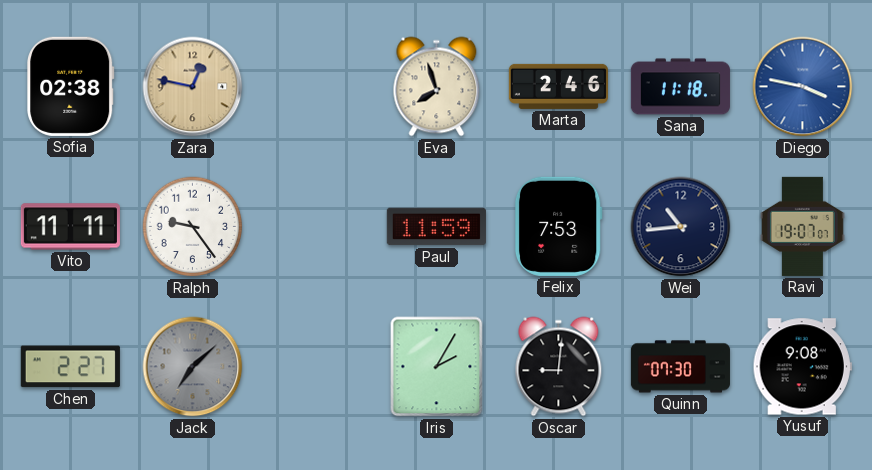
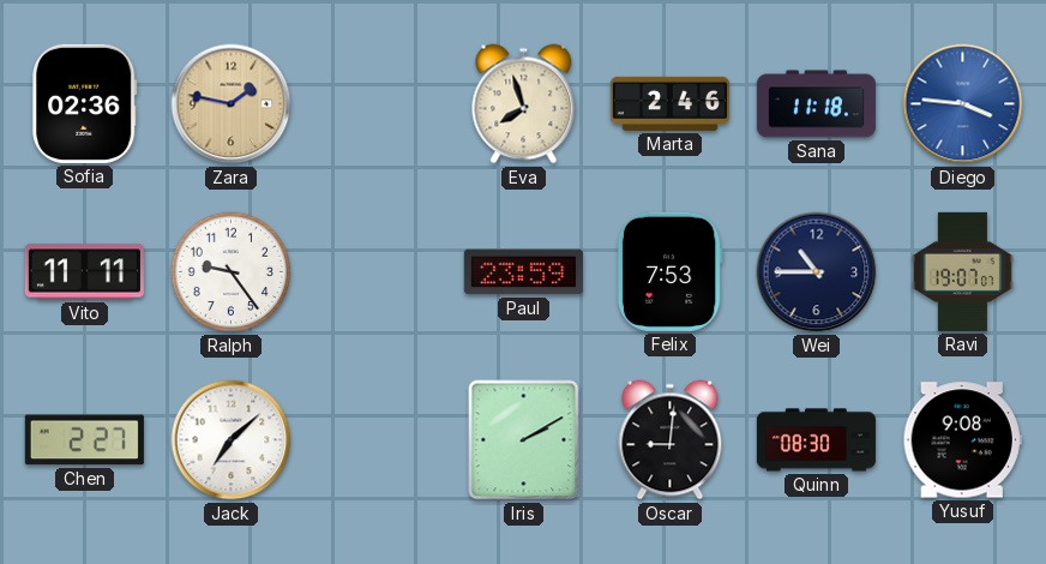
Sofia: 02:38 -> 02:36
Zara: 12:47 -> 1:47
Diego: 3:47 -> 3:46
Paul: 11:59 -> 23:59
Wei: 10:44 -> 10:45
Jack dial: grey -> white
Iris: 2:05 -> 2:10
Quinn: 07:30 -> 08:30
